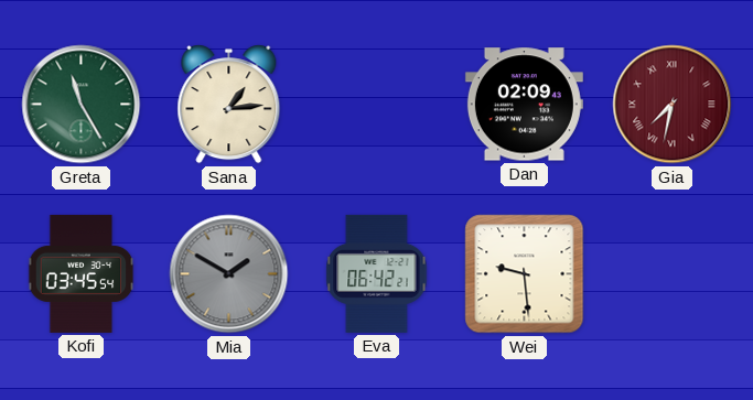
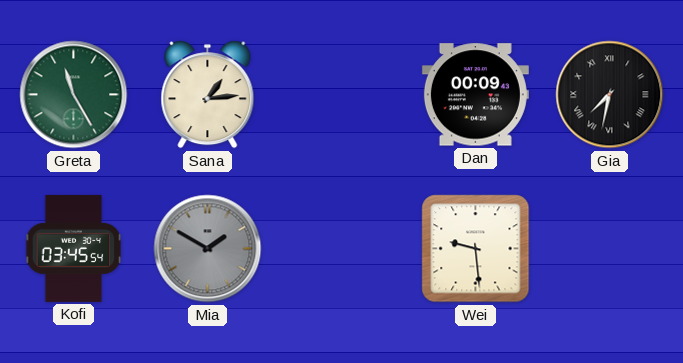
Dan: 02:09 -> 00:09
Gia dial: burgundy -> black
Eva: 06:42 -> none
